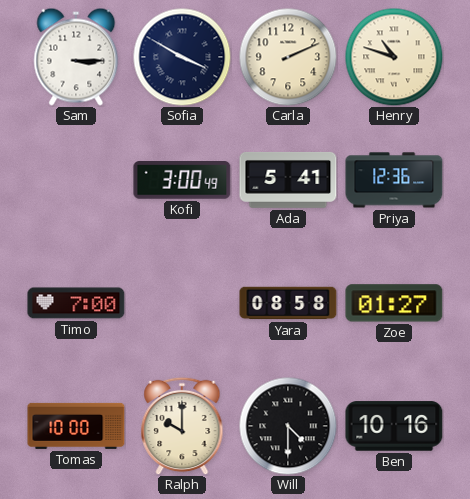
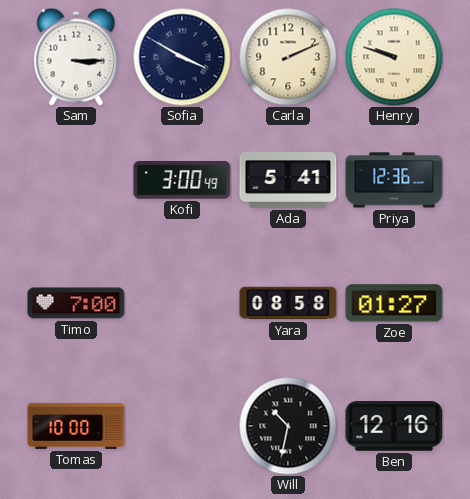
Henry: 10:48 -> 9:48
Ralph: 10:00 -> none
Will: 4:30 -> 10:32
Ben: 10:16 -> 12:16
